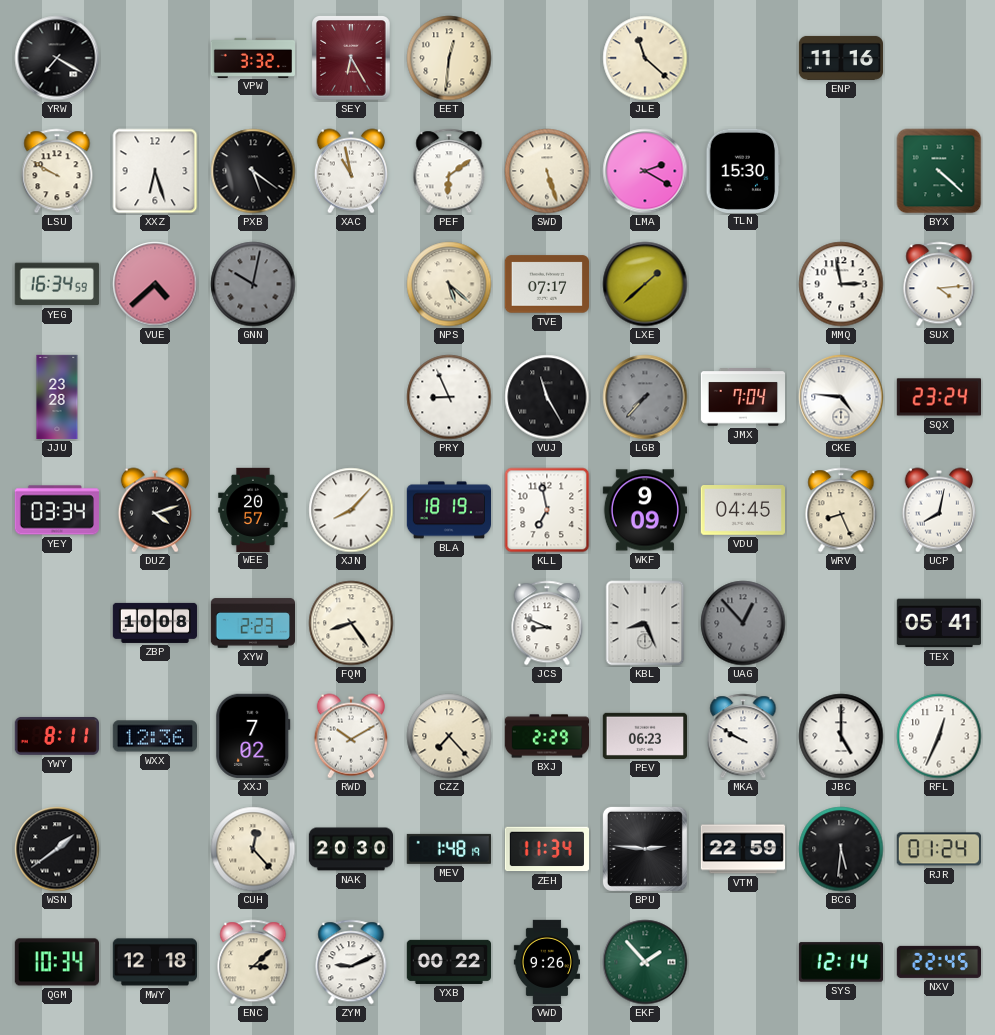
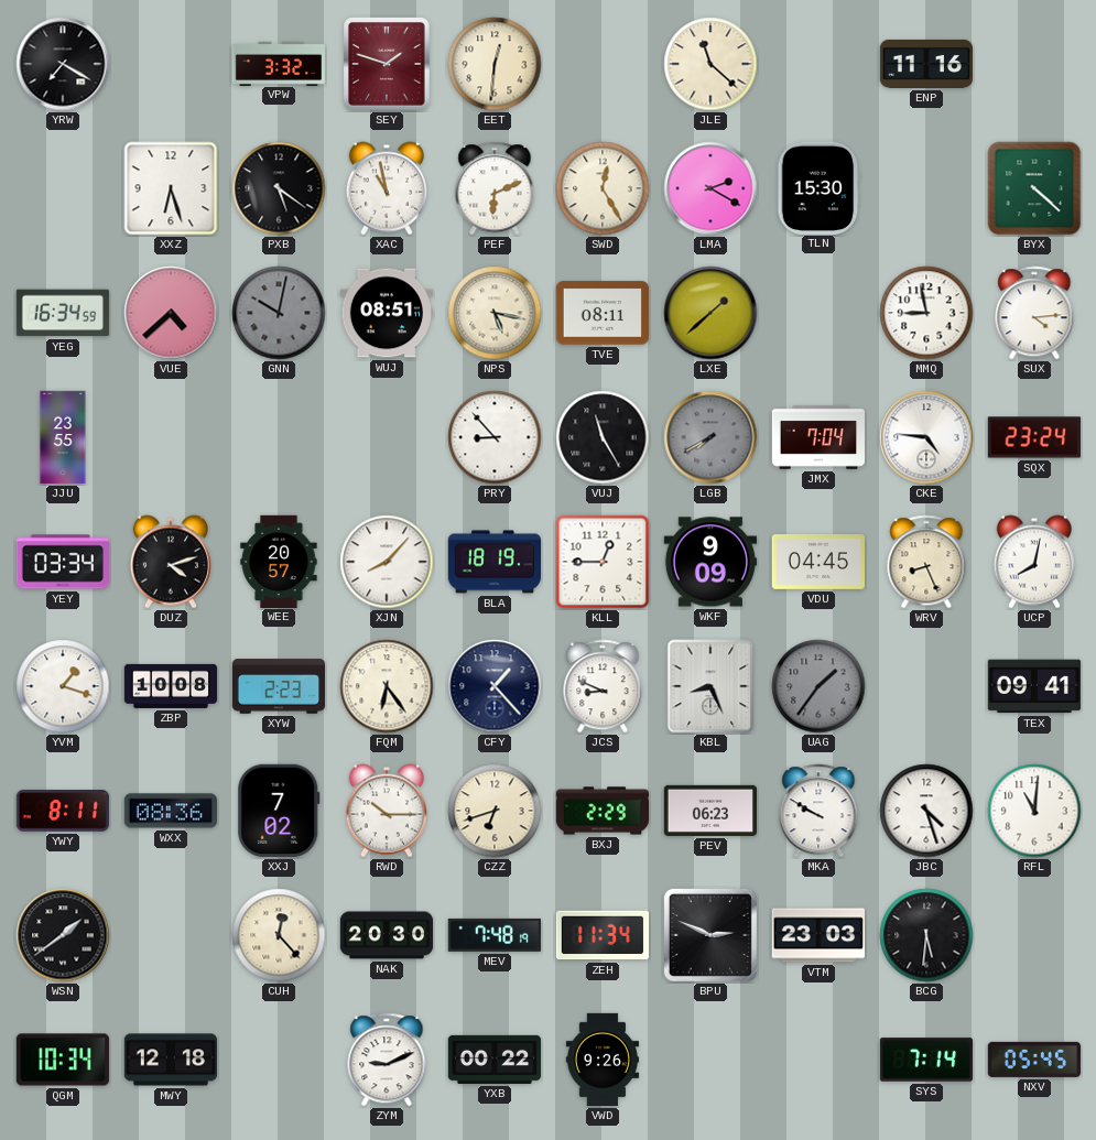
SEY: 6:25 -> 1:48
LSU: 9:50 -> none
PEF: 6:09 -> 6:11
SWD: 5:27 -> 12:25
WUJ: none -> 08:51
NPS: 5:22 -> 5:17
TVE: 07:17 -> 08:11
MMQ: 2:58 -> 8:58
JJU: 23:28 -> 23:55
PRY: 8:56 -> 8:53
LGB: 7:37 -> 7:40
KLL: 6:58 -> 12:45
YVM: none -> 1:18
FQM: 8:24 -> 6:24
CFY: none -> 1:23
UAG: 12:53 -> 1:36
TEX: 05:41 -> 09:41
WXX: 12:36 -> 08:36
RWD: 10:10 -> 10:15
CZZ: 7:23 -> 6:42
JBC: 5:00 -> 4:27
RFL: 12:34 -> 11:01
MEV: 1:48 -> 7:48
BPU: 2:46 -> 2:49
VTM: 22:59 -> 23:03
RJR: 01:24 -> none
ENC: 3:08 -> none
EKF: 1:53 -> none
SYS: 12:14 -> 7:14
NXV: 22:45 -> 05:45
